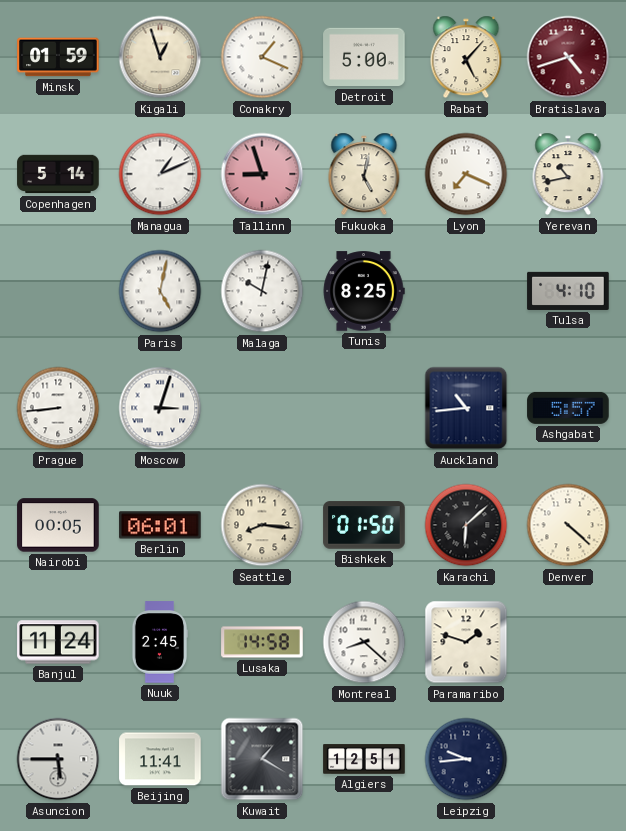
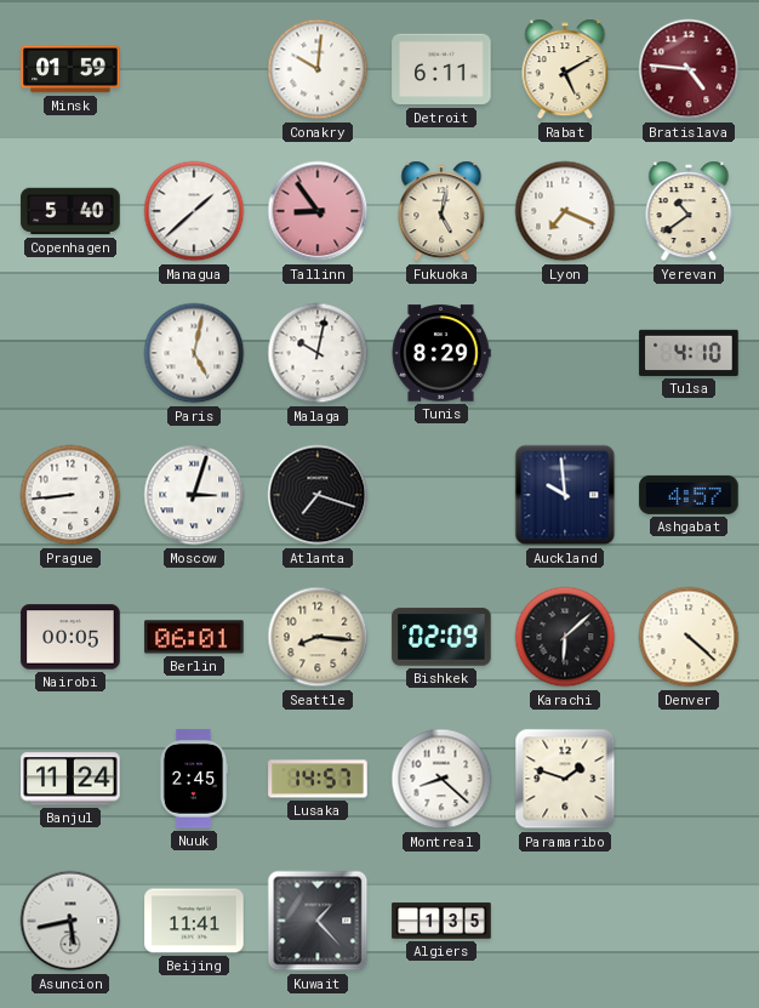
Kigali: 12:57 -> none
Conakry: 1:19 -> 10:01
Detroit: 5:00 -> 6:11
Rabat: 5:07 -> 5:10
Bratislava: 4:42 -> 4:46
Copenhagen: 5:14 -> 5:40
Managua: 1:11 -> 1:38
Tallinn: 8:57 -> 8:54
Yerevan: 10:43 -> 10:39
Tunis: 8:25 -> 8:29
Atlanta: none -> 7:18
Auckland: 10:44 -> 9:59
Ashgabat: 5:57 -> 4:57
Bishkek: 01:50 -> 02:09
Lusaka: 14:58 -> 14:57
Asuncion: 5:45 -> 5:43
Kuwait: 1:20 -> 1:23
Algiers: 12:51 -> 1:35
Leipzig: 9:44 -> none
